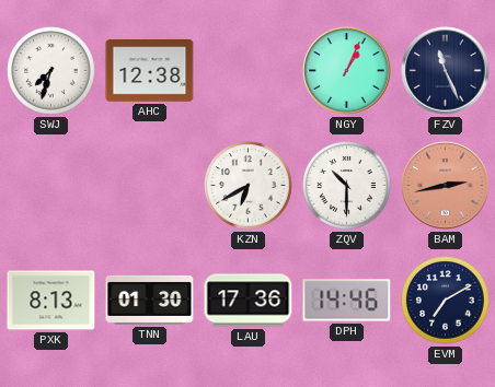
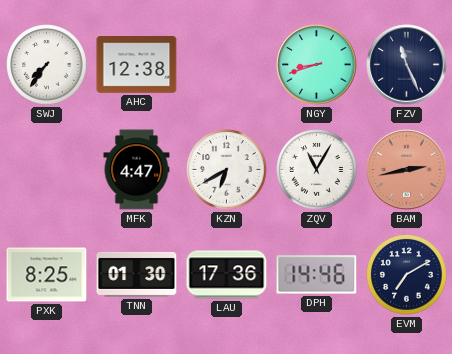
SWJ: 7:33 -> 7:36
NGY: 1:04 -> 8:42
MFK: none -> 4:47
ZQV: 10:30 -> 11:05
PXK: 8:13 -> 8:25
